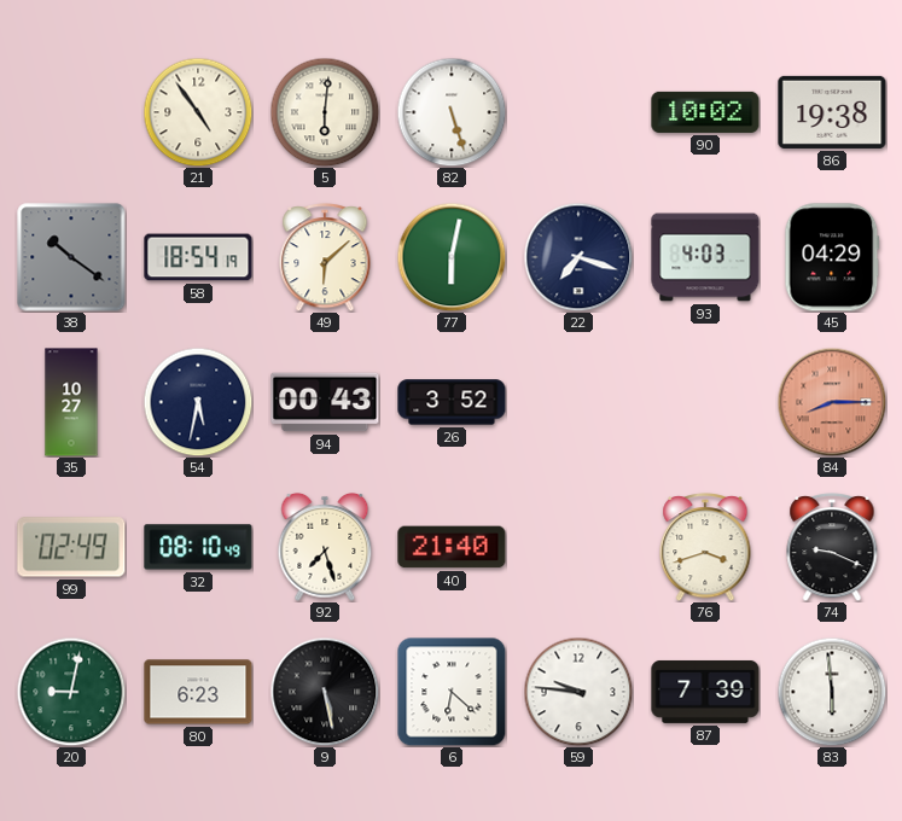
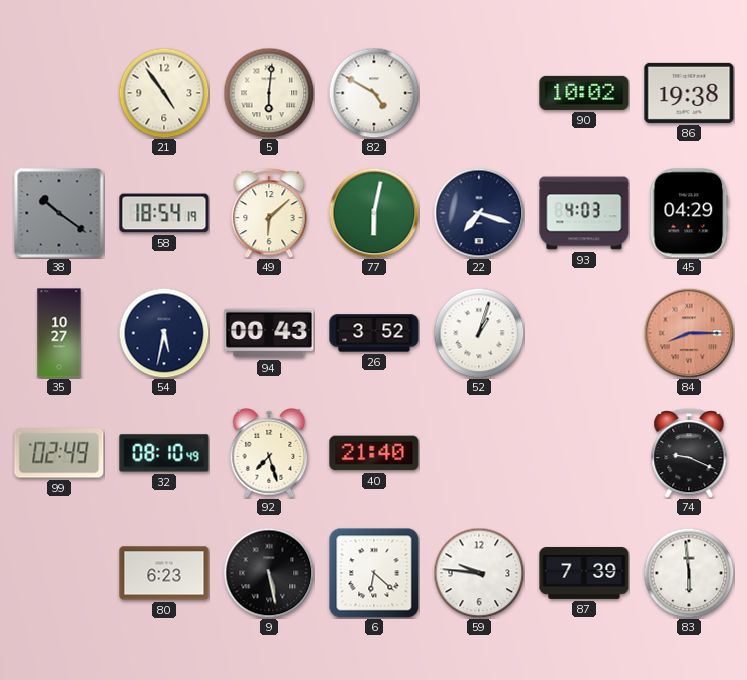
82: 5:27 -> 4:50
52: none -> 1:03
76: 3:42 -> none
20: 9:02 -> none
